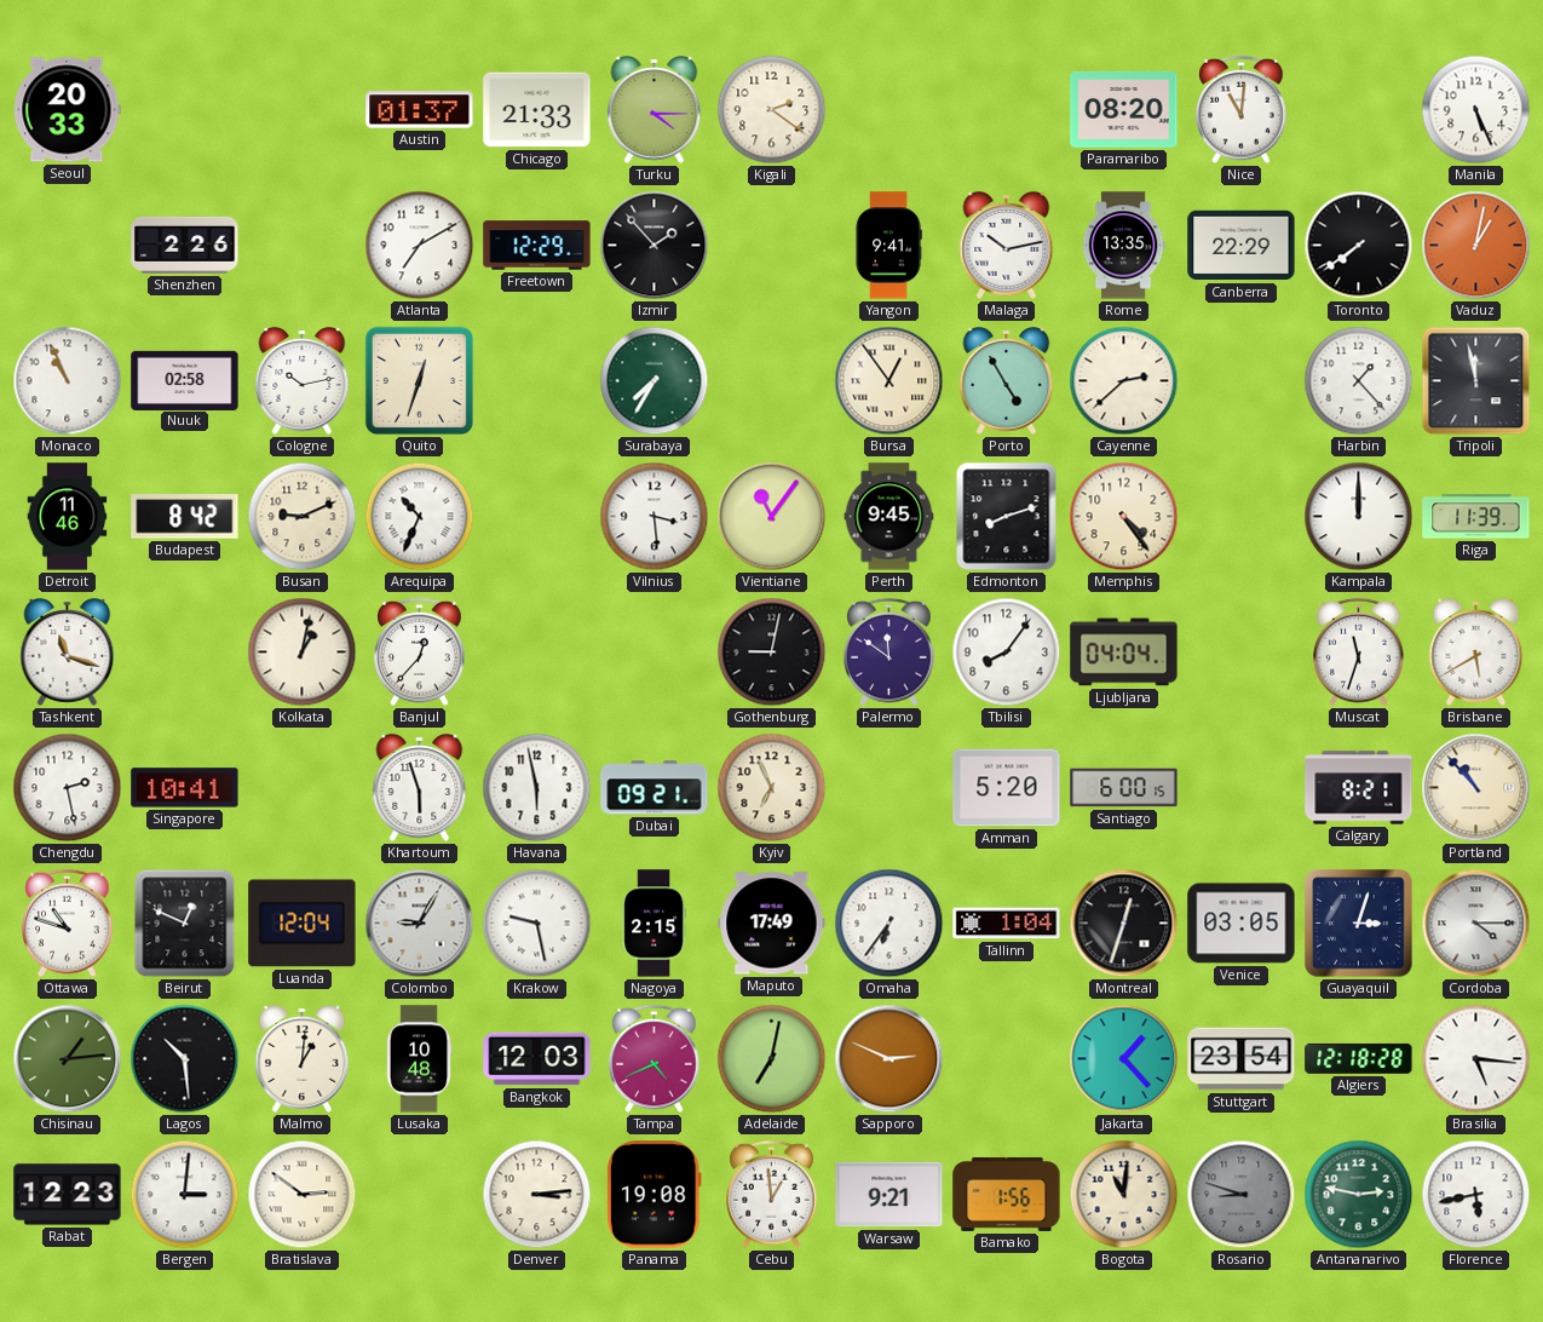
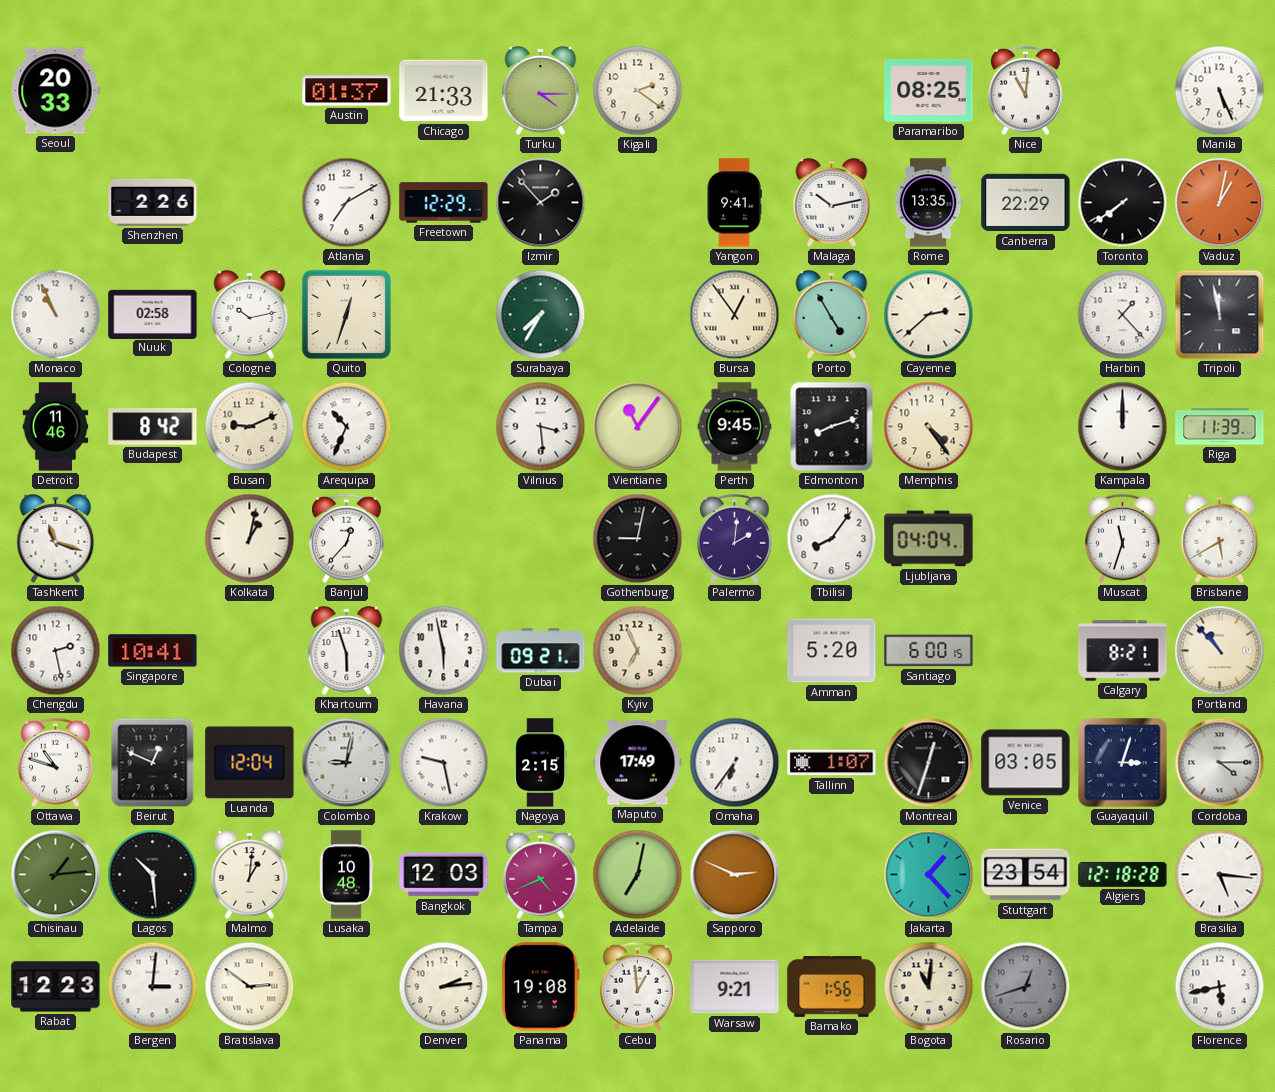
Paramaribo: 08:20 -> 08:25
Palermo: 11:51 -> 2:01
Colombo: 9:05 -> 9:02
Tallinn: 1:04 -> 1:07
Denver: 3:14 -> 2:14
Rosario: 8:48 -> 12:42
Antananarivo: 2:47 -> none
